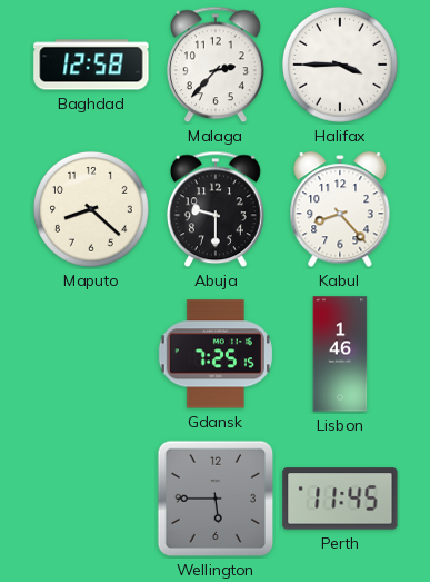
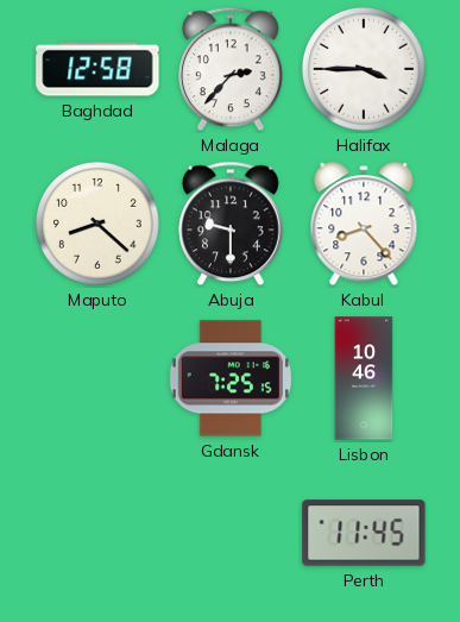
Lisbon: 1:46 -> 10:46
Wellington: 5:45 -> none
